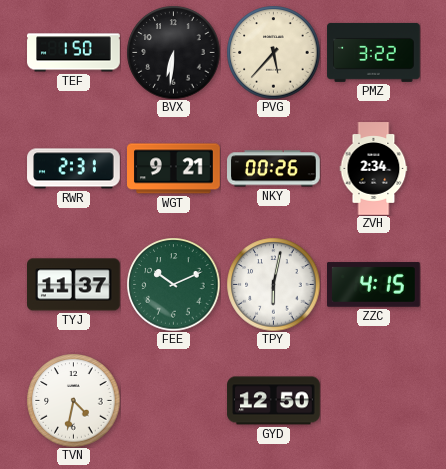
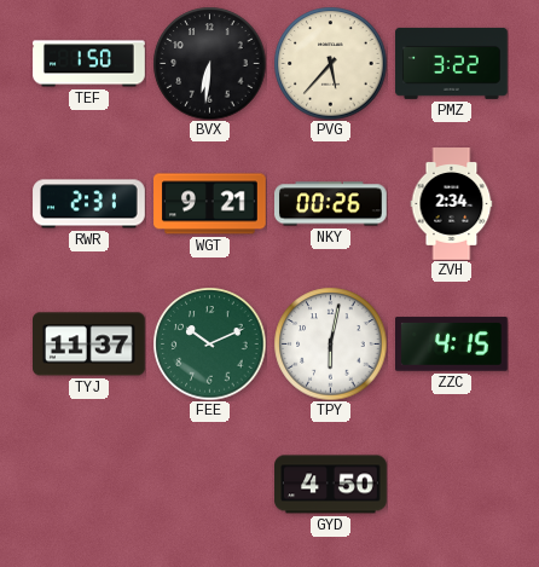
TVN: 4:32 -> none
GYD: 12:50 -> 4:50
